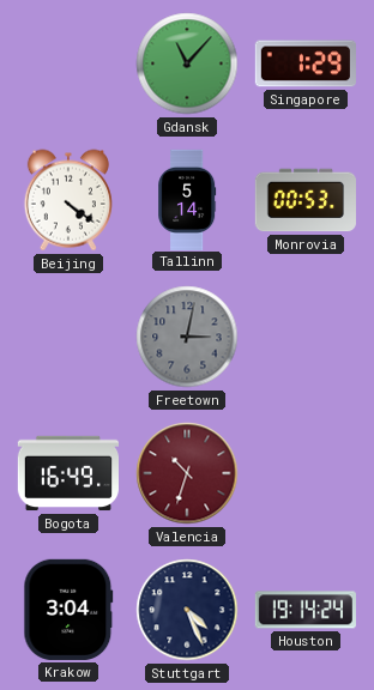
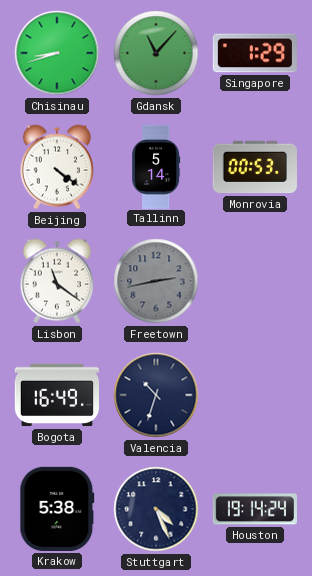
Chisinau: none -> 8:42
Lisbon: none -> 11:21
Freetown: 3:02 -> 2:43
Valencia dial: burgundy -> navy
Krakow: 3:04 -> 5:38
